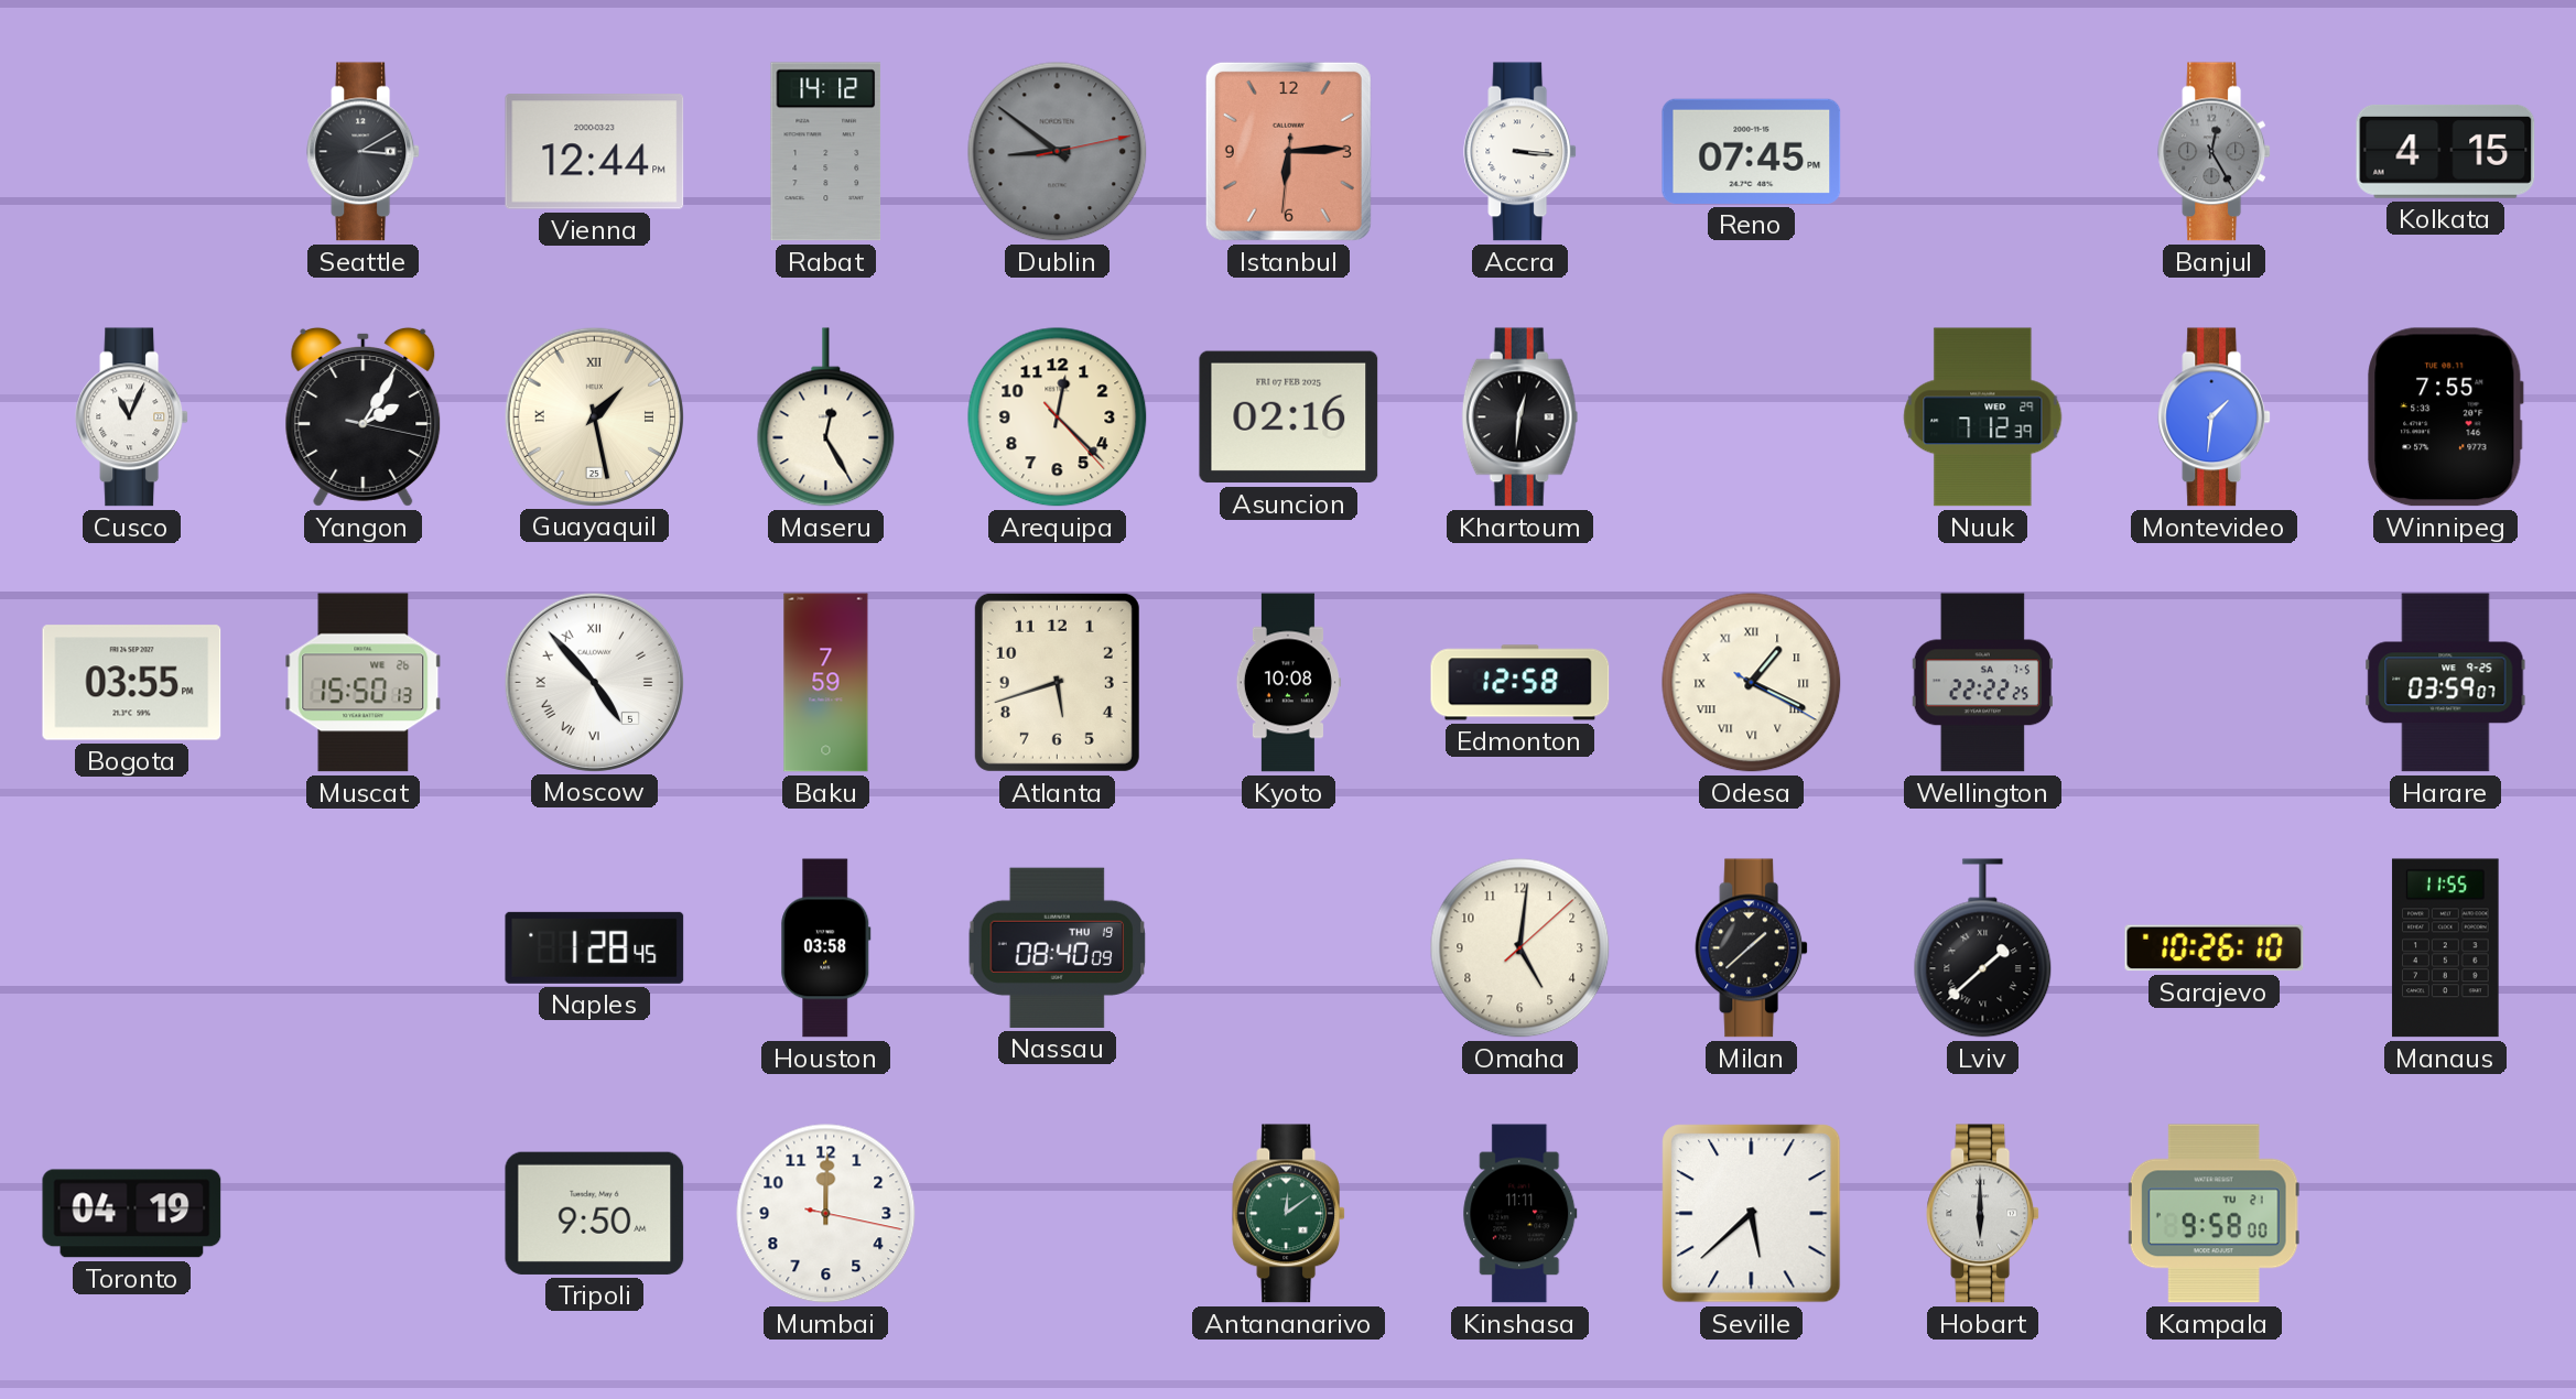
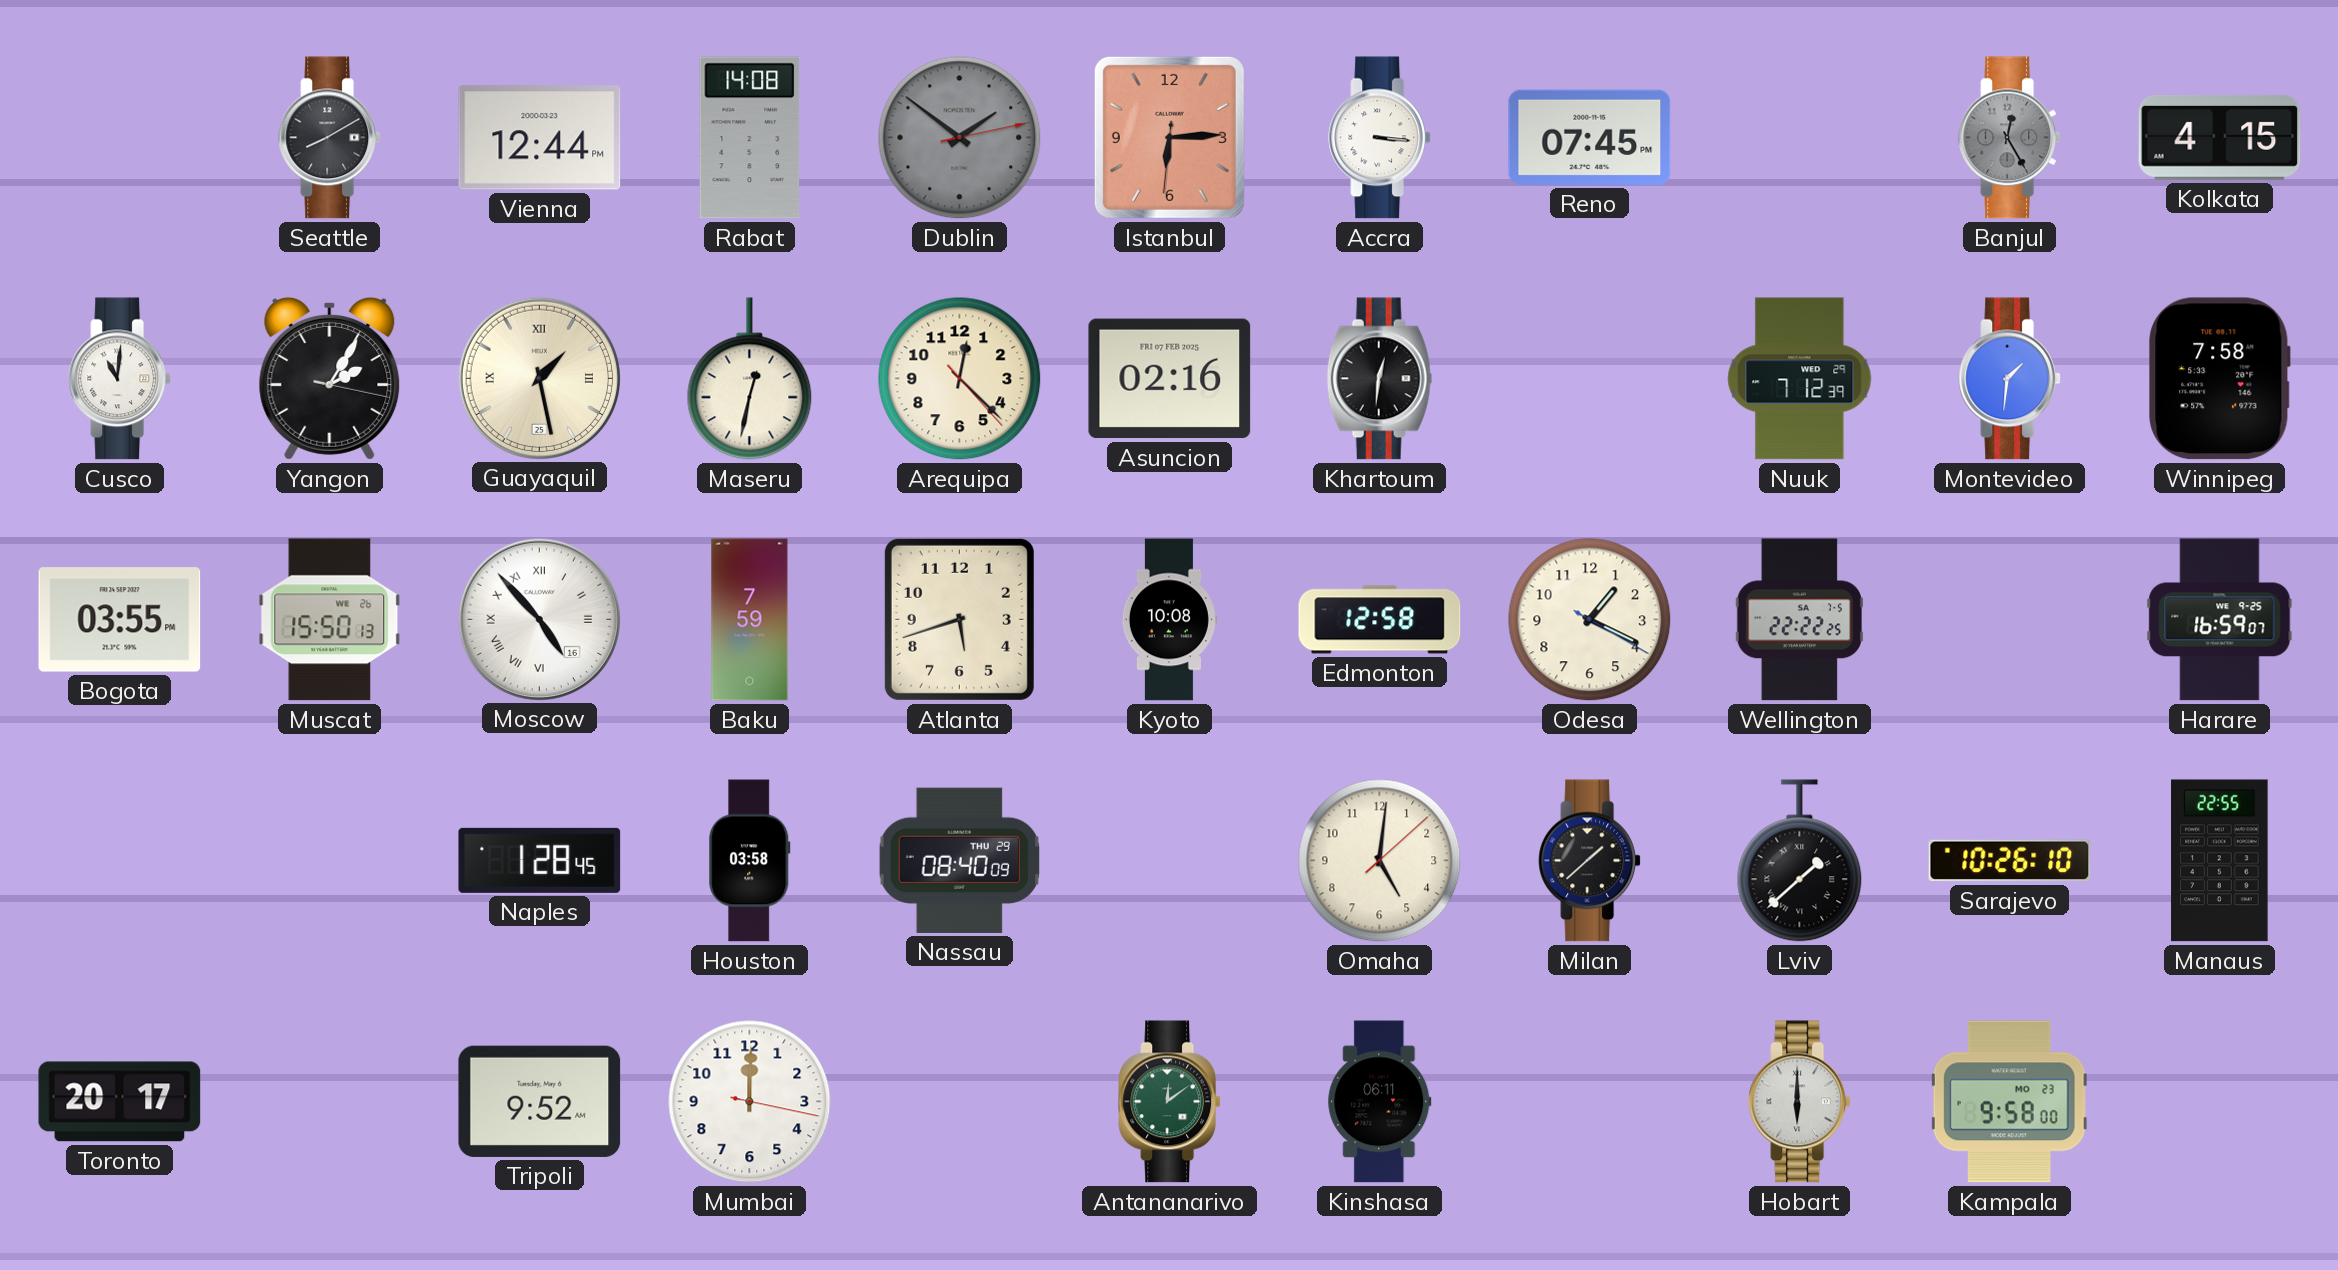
Seattle: 3:10 -> 8:10
Rabat: 14:12 -> 14:08
Dublin: 8:51 -> 1:51
Cusco: 11:04 -> 11:01
Maseru: 12:25 -> 12:32
Winnipeg: 7:55 -> 7:58
Moscow date: 5 -> 16
Odesa numerals: Roman -> Arabic
Harare: 03:59 -> 16:59
Nassau date: THU 19 -> THU 29
Manaus: 11:55 -> 22:55
Toronto: 04:19 -> 20:17
Tripoli: 9:50 -> 9:52
Kinshasa: 11:11 -> 06:11
Seville: 5:38 -> none
Kampala date: TU 21 -> MO 23
